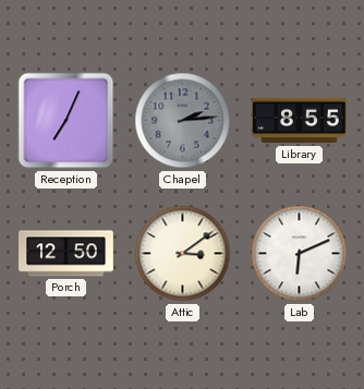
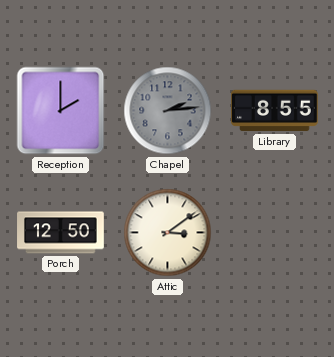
Reception: 7:04 -> 2:00
Lab: 6:11 -> none
